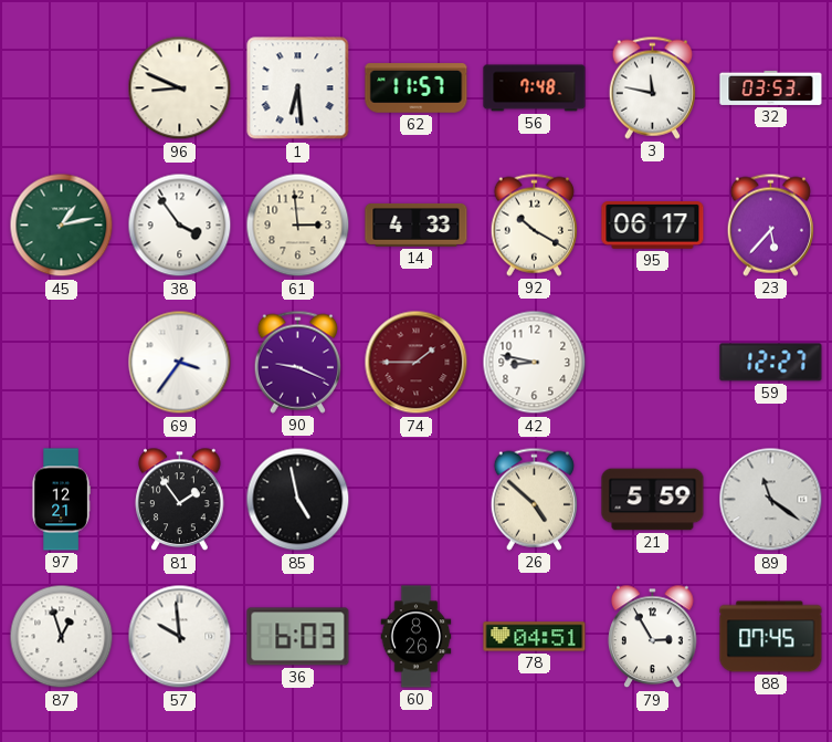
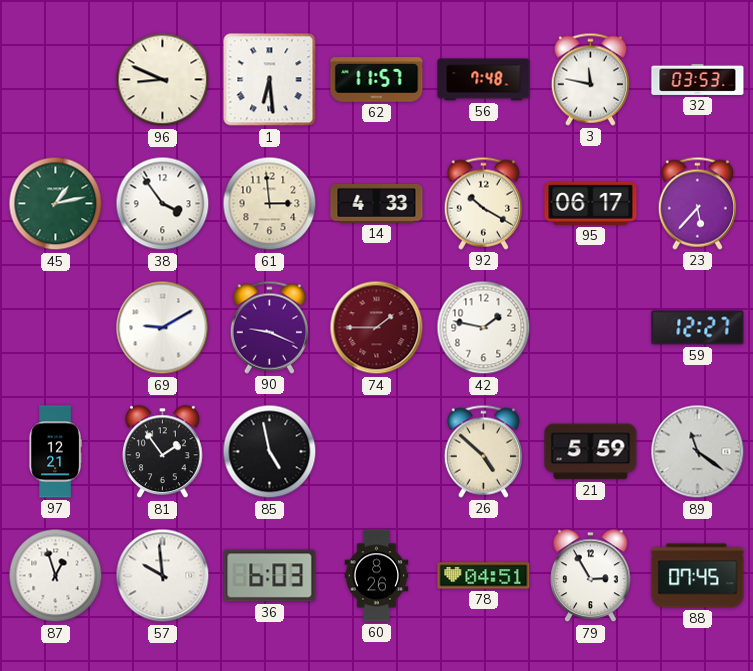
69: 3:36 -> 9:10
42: 8:47 -> 1:47
